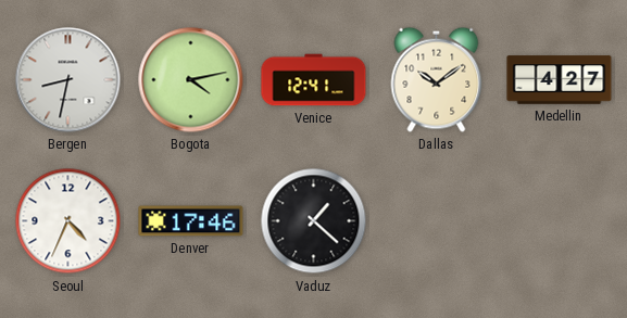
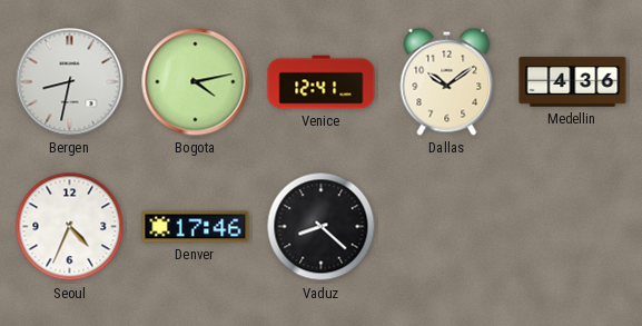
Medellin: 4:27 -> 4:36
Vaduz: 1:22 -> 8:22
